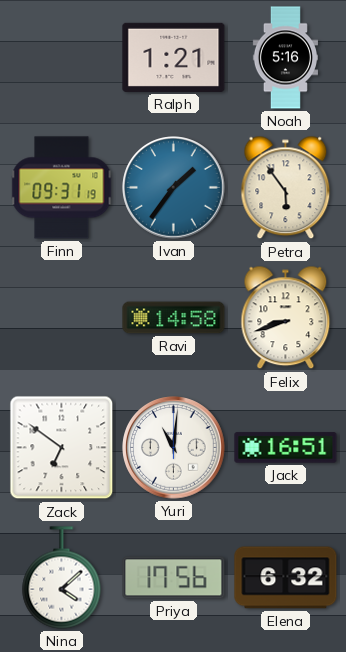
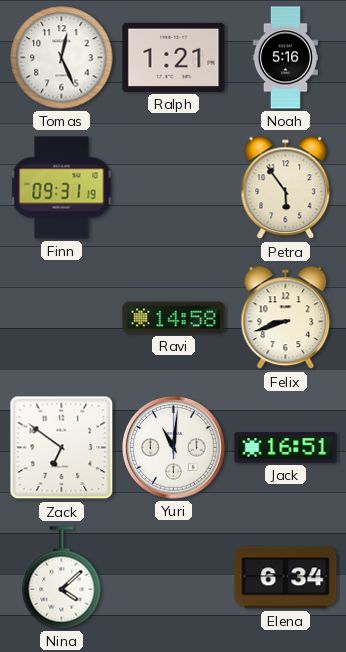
Tomas: none -> 12:26
Ivan: 1:36 -> none
Priya: 17:56 -> none
Elena: 6:32 -> 6:34
